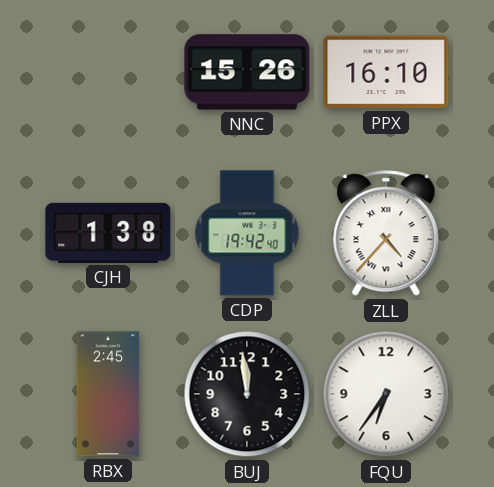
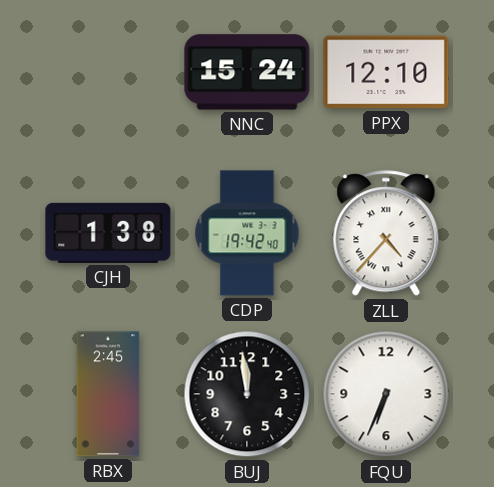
NNC: 15:26 -> 15:24
PPX: 16:10 -> 12:10
FQU: 6:36 -> 6:34
